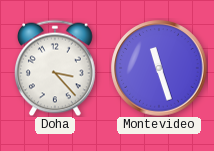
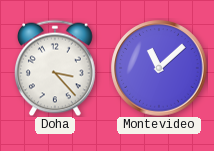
Montevideo: 11:27 -> 11:08
